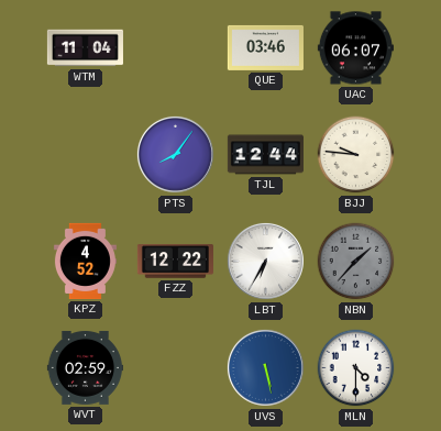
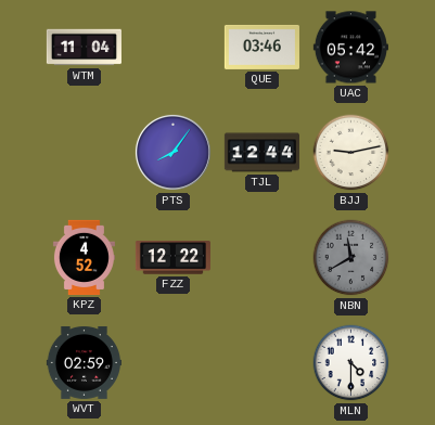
UAC: 06:07 -> 05:42
BJJ: 9:46 -> 9:13
LBT: 6:35 -> none
NBN: 1:37 -> 11:40
UVS: 5:28 -> none
